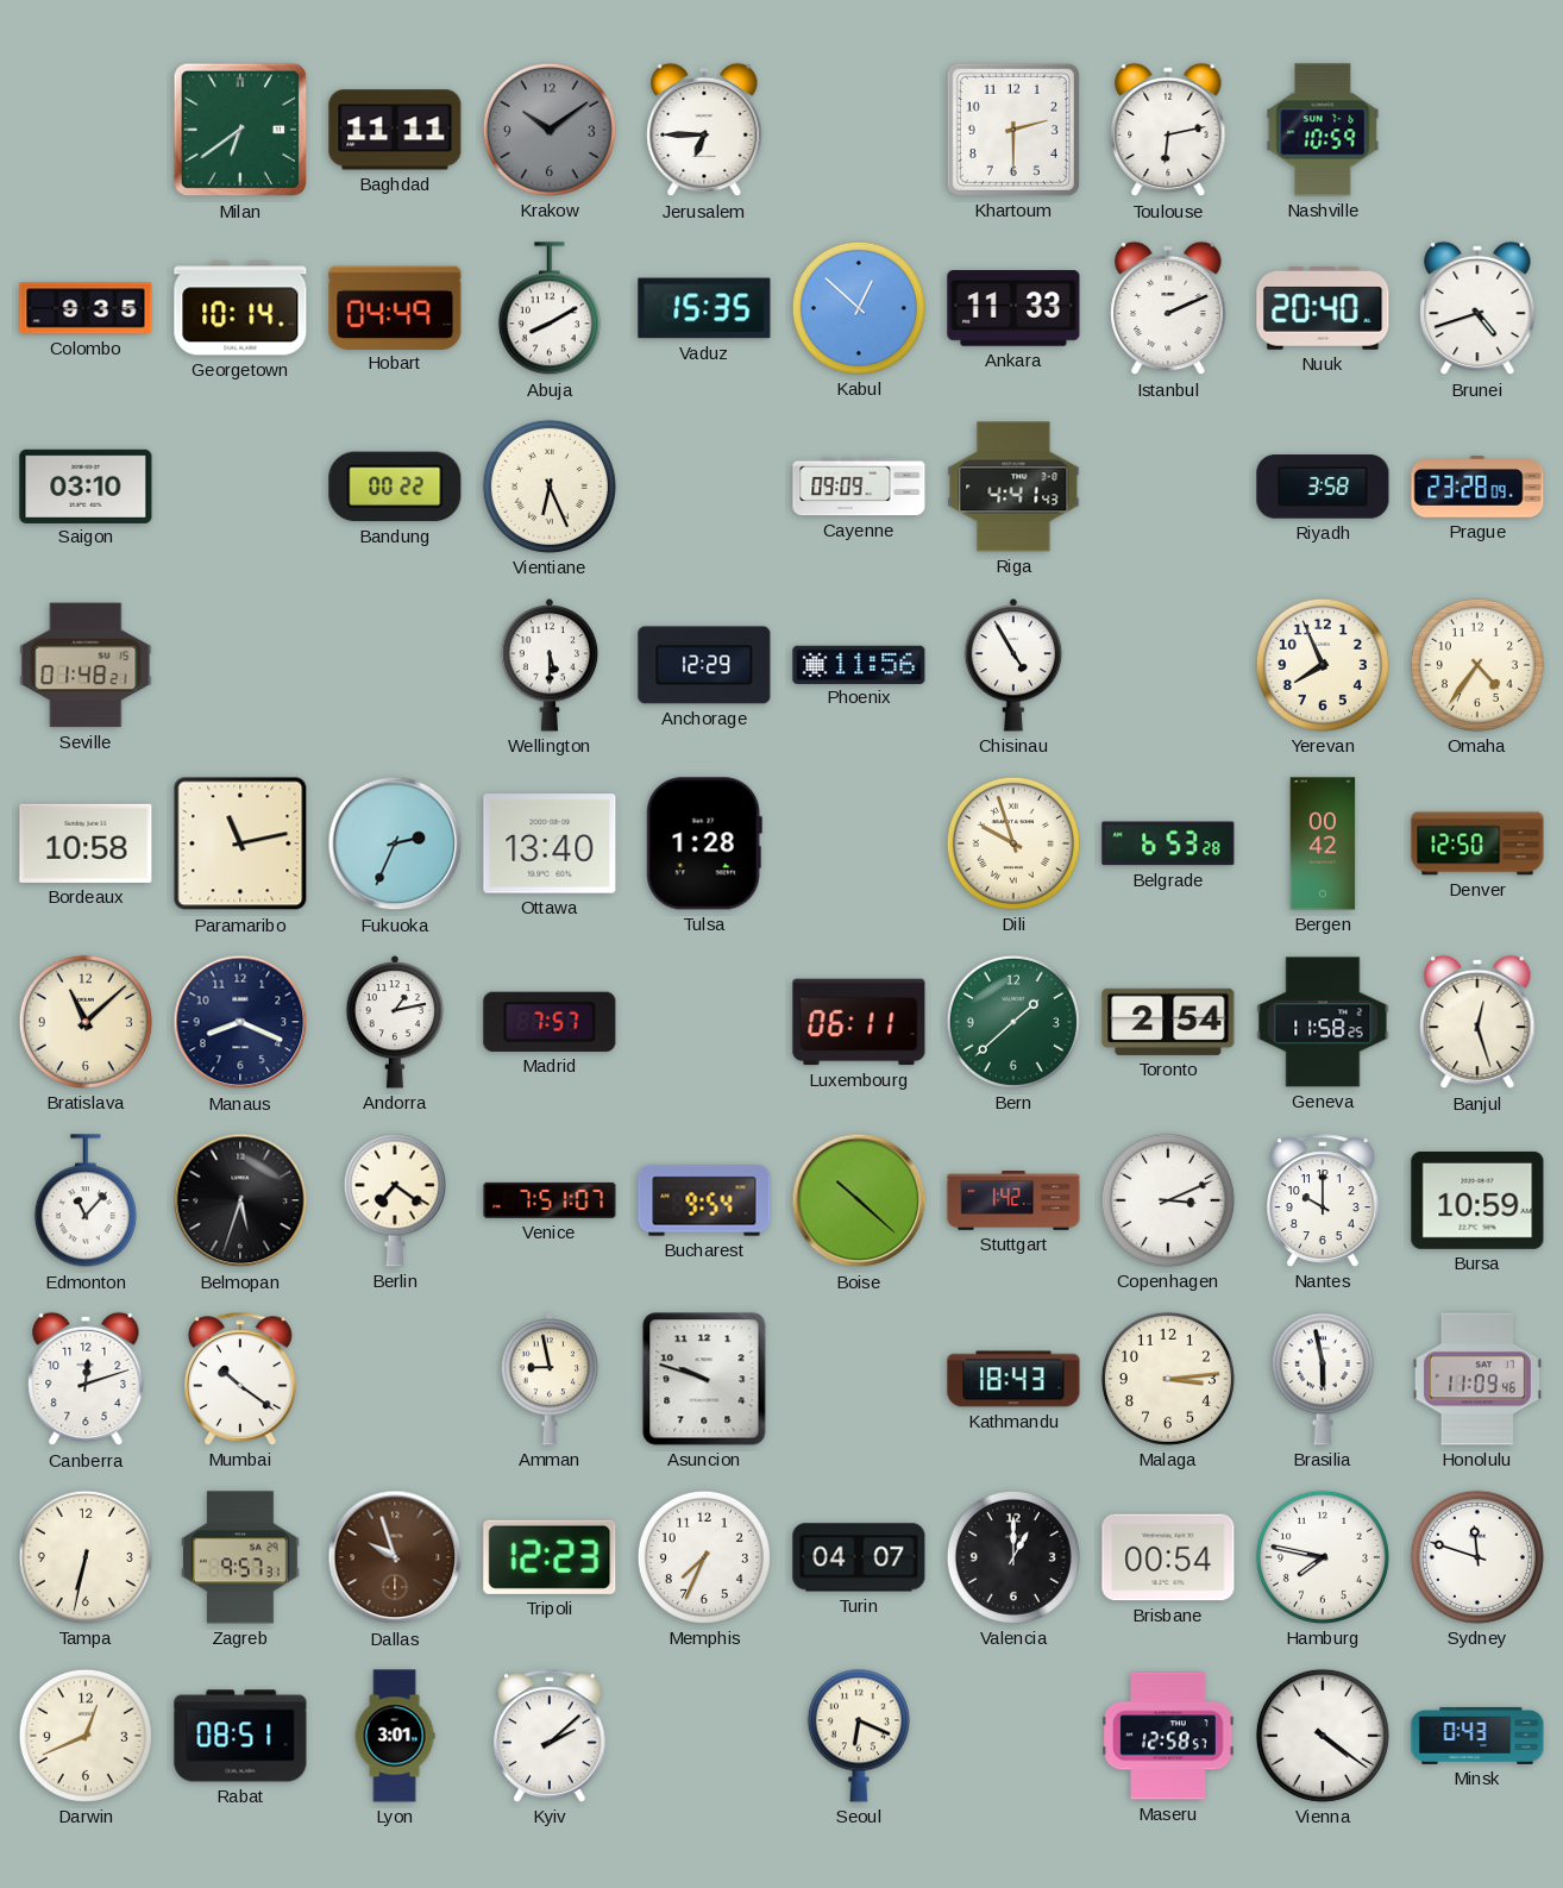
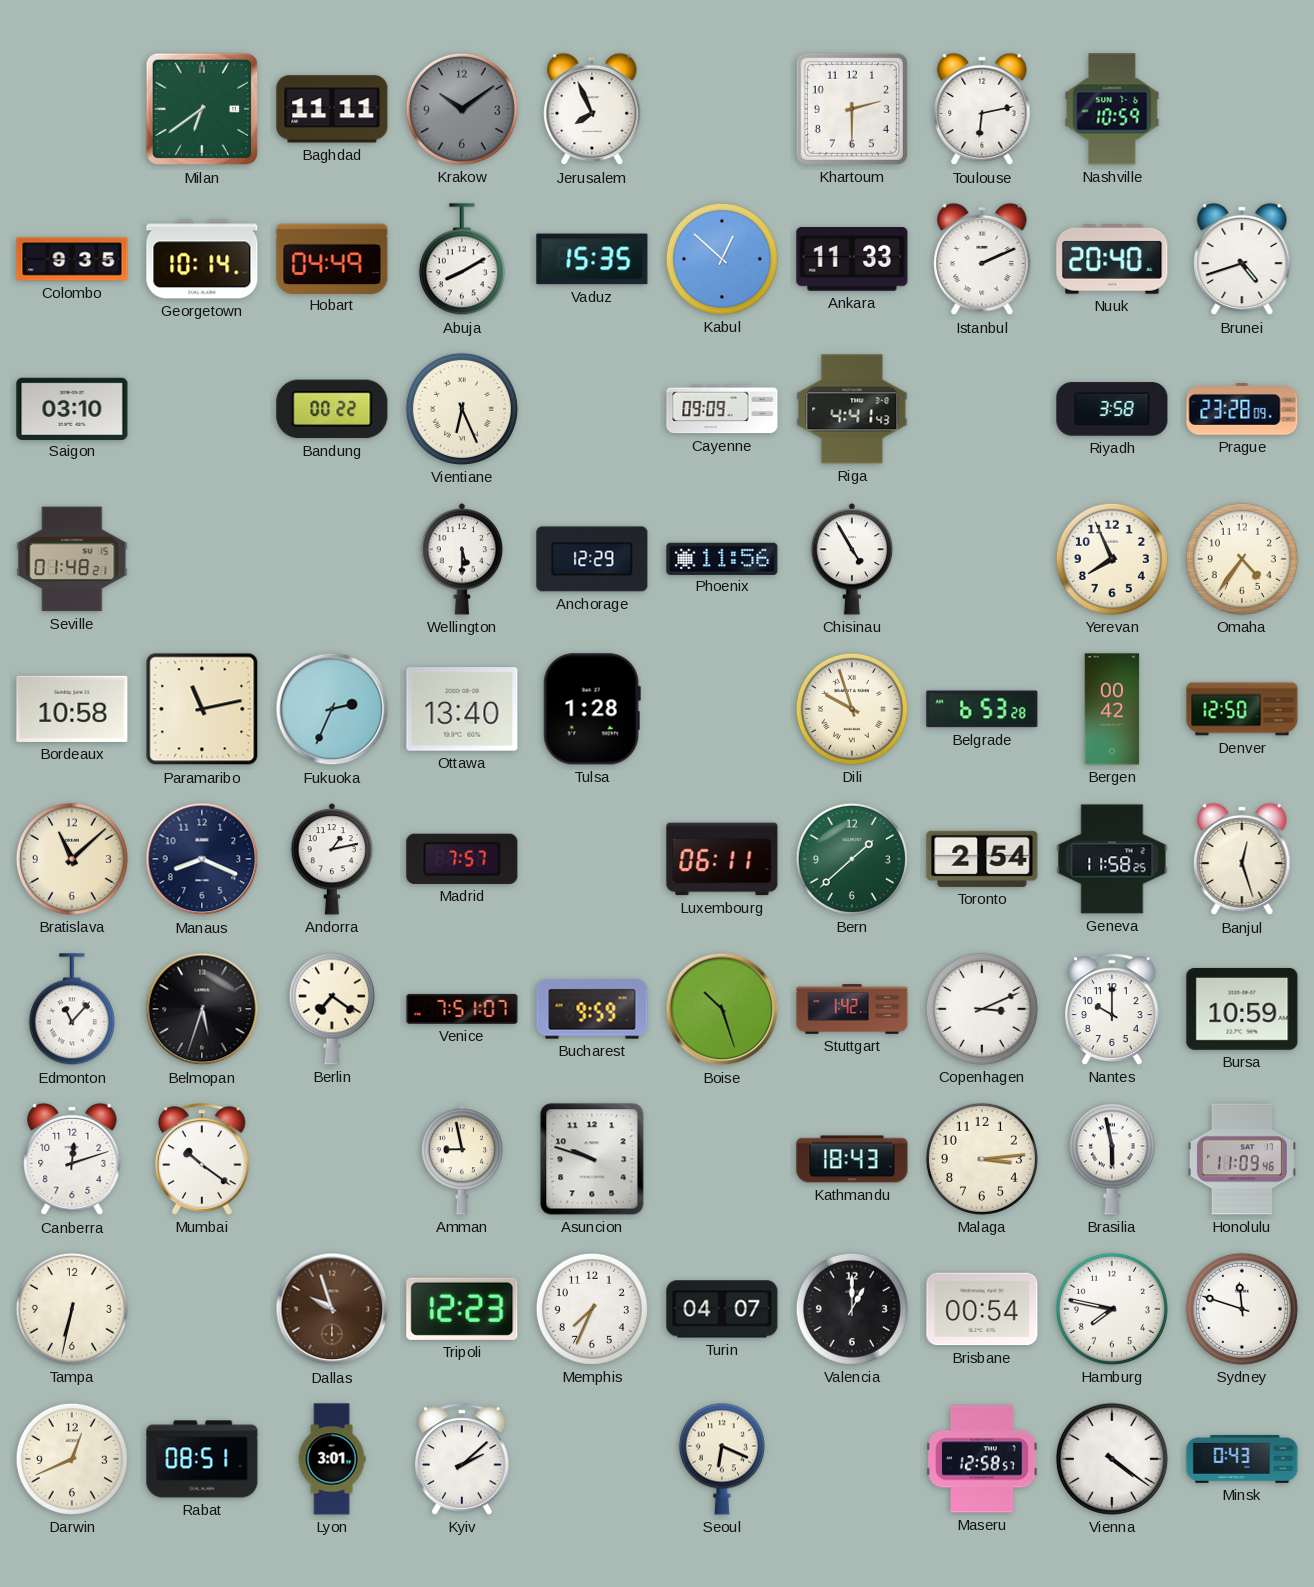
Jerusalem: 6:45 -> 7:56
Bucharest: 9:54 -> 9:59
Boise: 10:22 -> 10:27
Zagreb: 9:57 -> none
